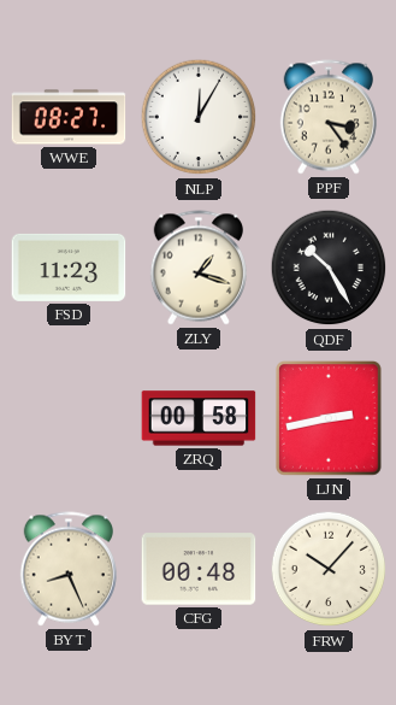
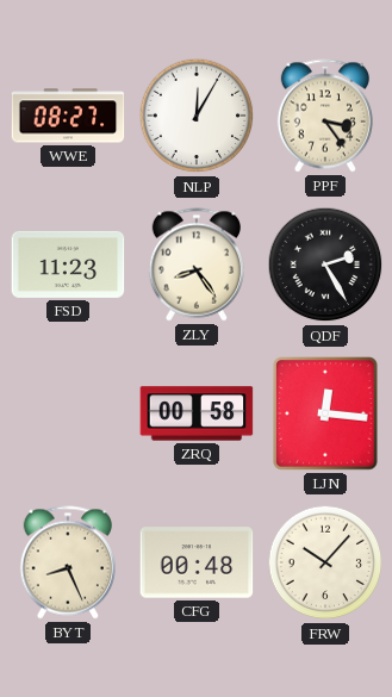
ZLY: 1:18 -> 8:24
QDF: 10:25 -> 2:25
LJN: 2:43 -> 12:16
